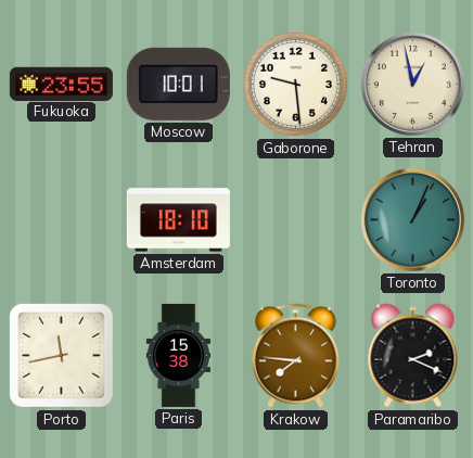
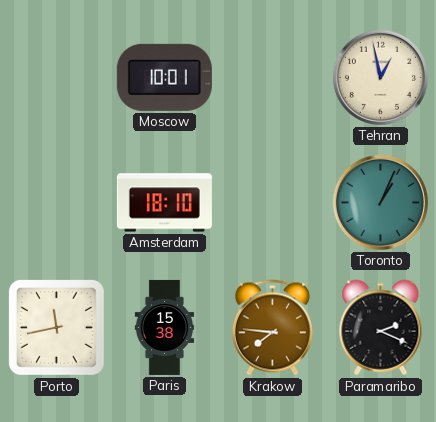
Fukuoka: 23:55 -> none
Gaborone: 9:29 -> none
